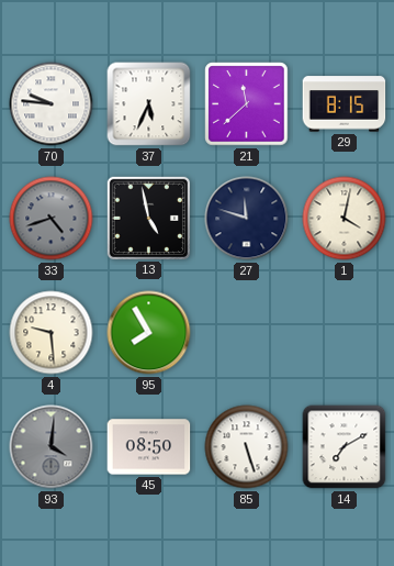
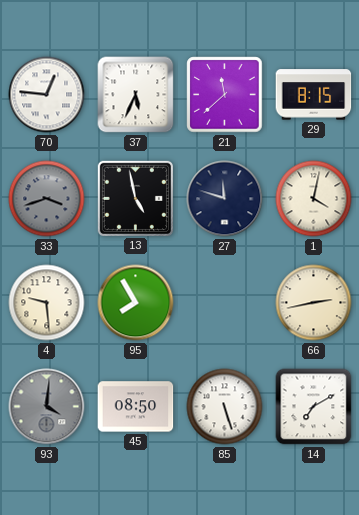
70: 9:46 -> 12:46
33: 4:42 -> 3:42
66: none -> 2:43
